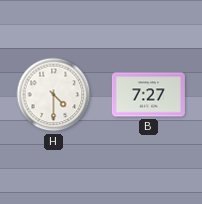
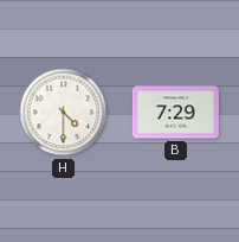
B: 7:27 -> 7:29
